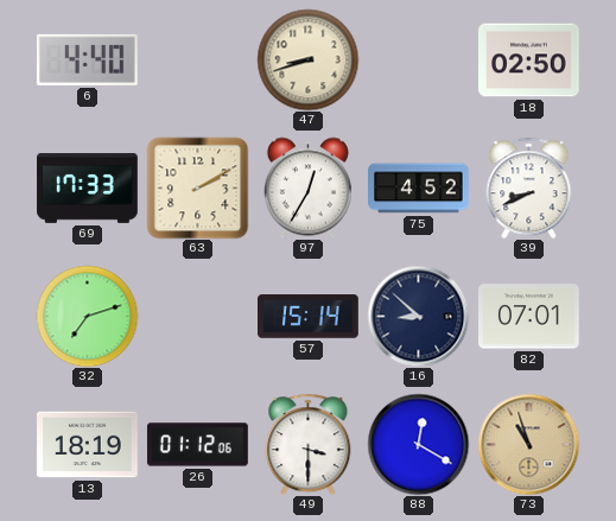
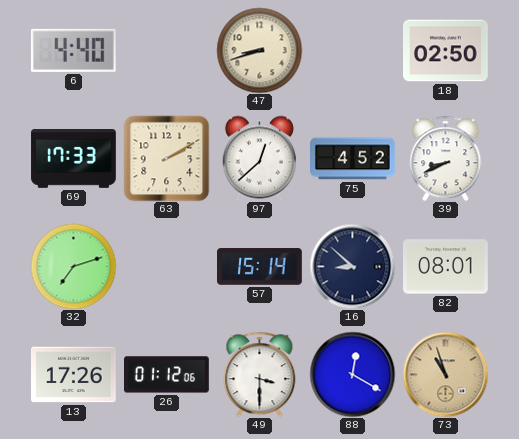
97: 12:35 -> 12:38
82: 07:01 -> 08:01
13: 18:19 -> 17:26
